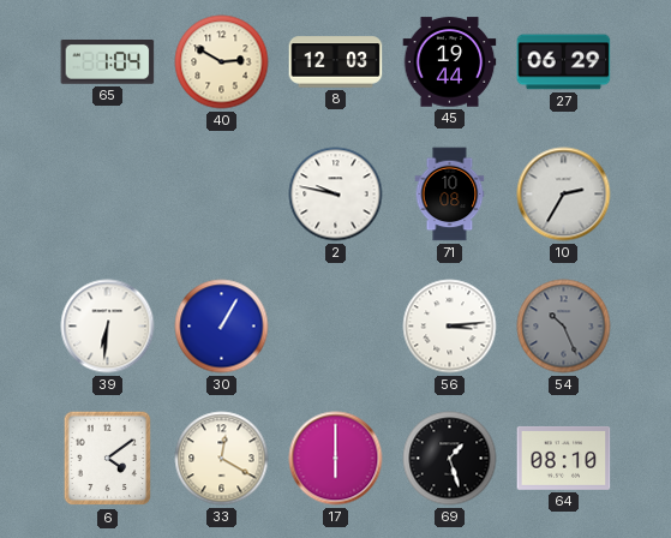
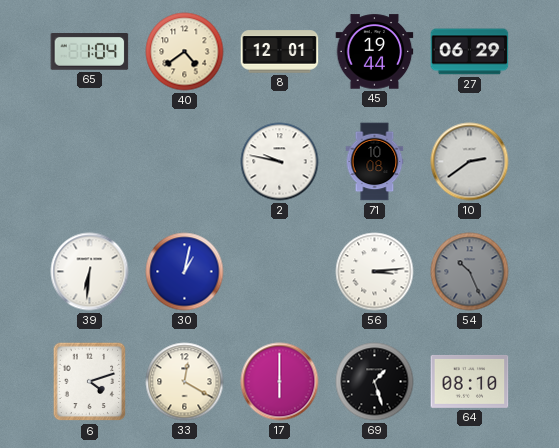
40: 2:50 -> 4:39
8: 12:03 -> 12:01
10: 2:35 -> 2:39
30: 1:05 -> 1:02
6: 4:09 -> 4:12
